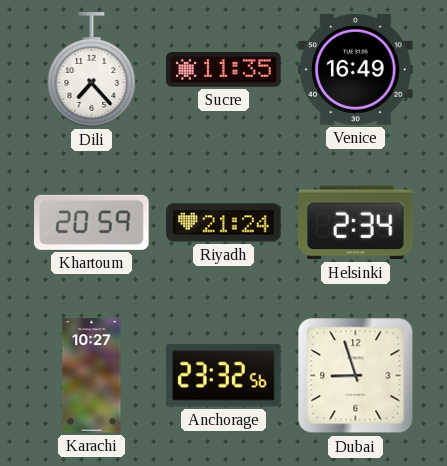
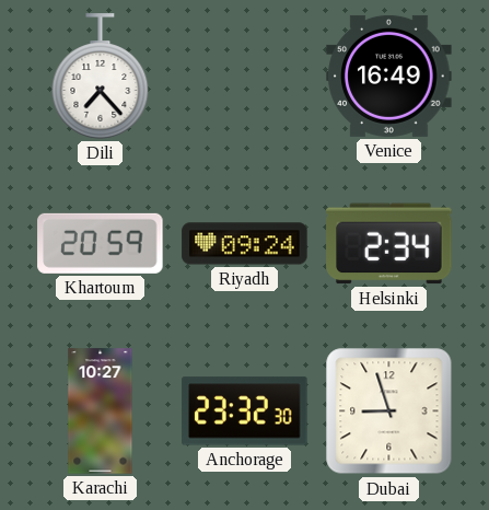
Sucre: 11:35 -> none
Riyadh: 21:24 -> 09:24
Anchorage: 23:32:56 -> 23:32:30
